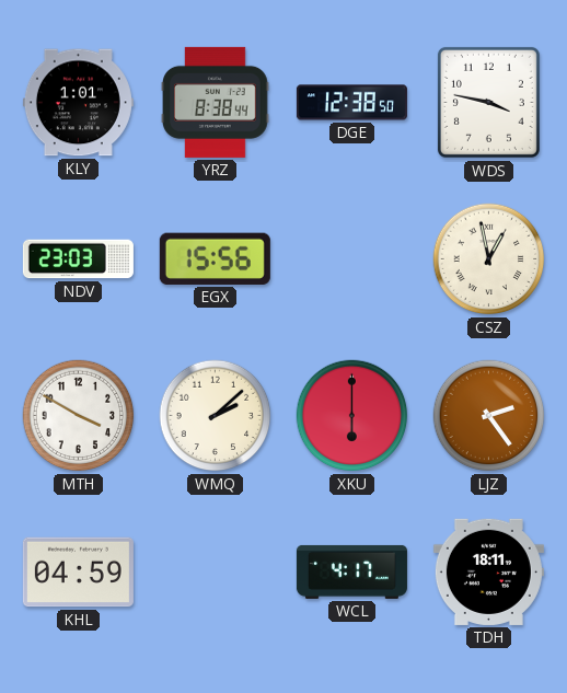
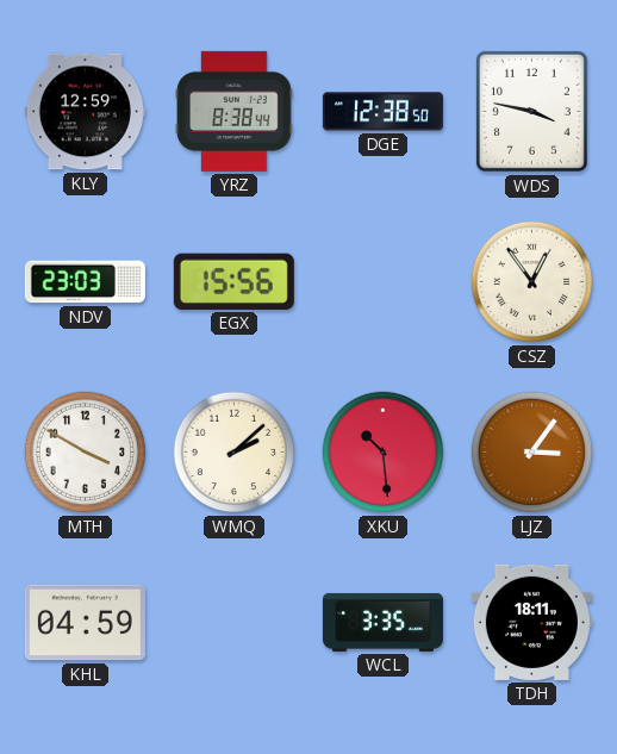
KLY: 1:01 -> 12:59
CSZ: 12:58 -> 12:54
XKU: 6:00 -> 10:29
LJZ: 2:24 -> 3:06
WCL: 4:17 -> 3:35
